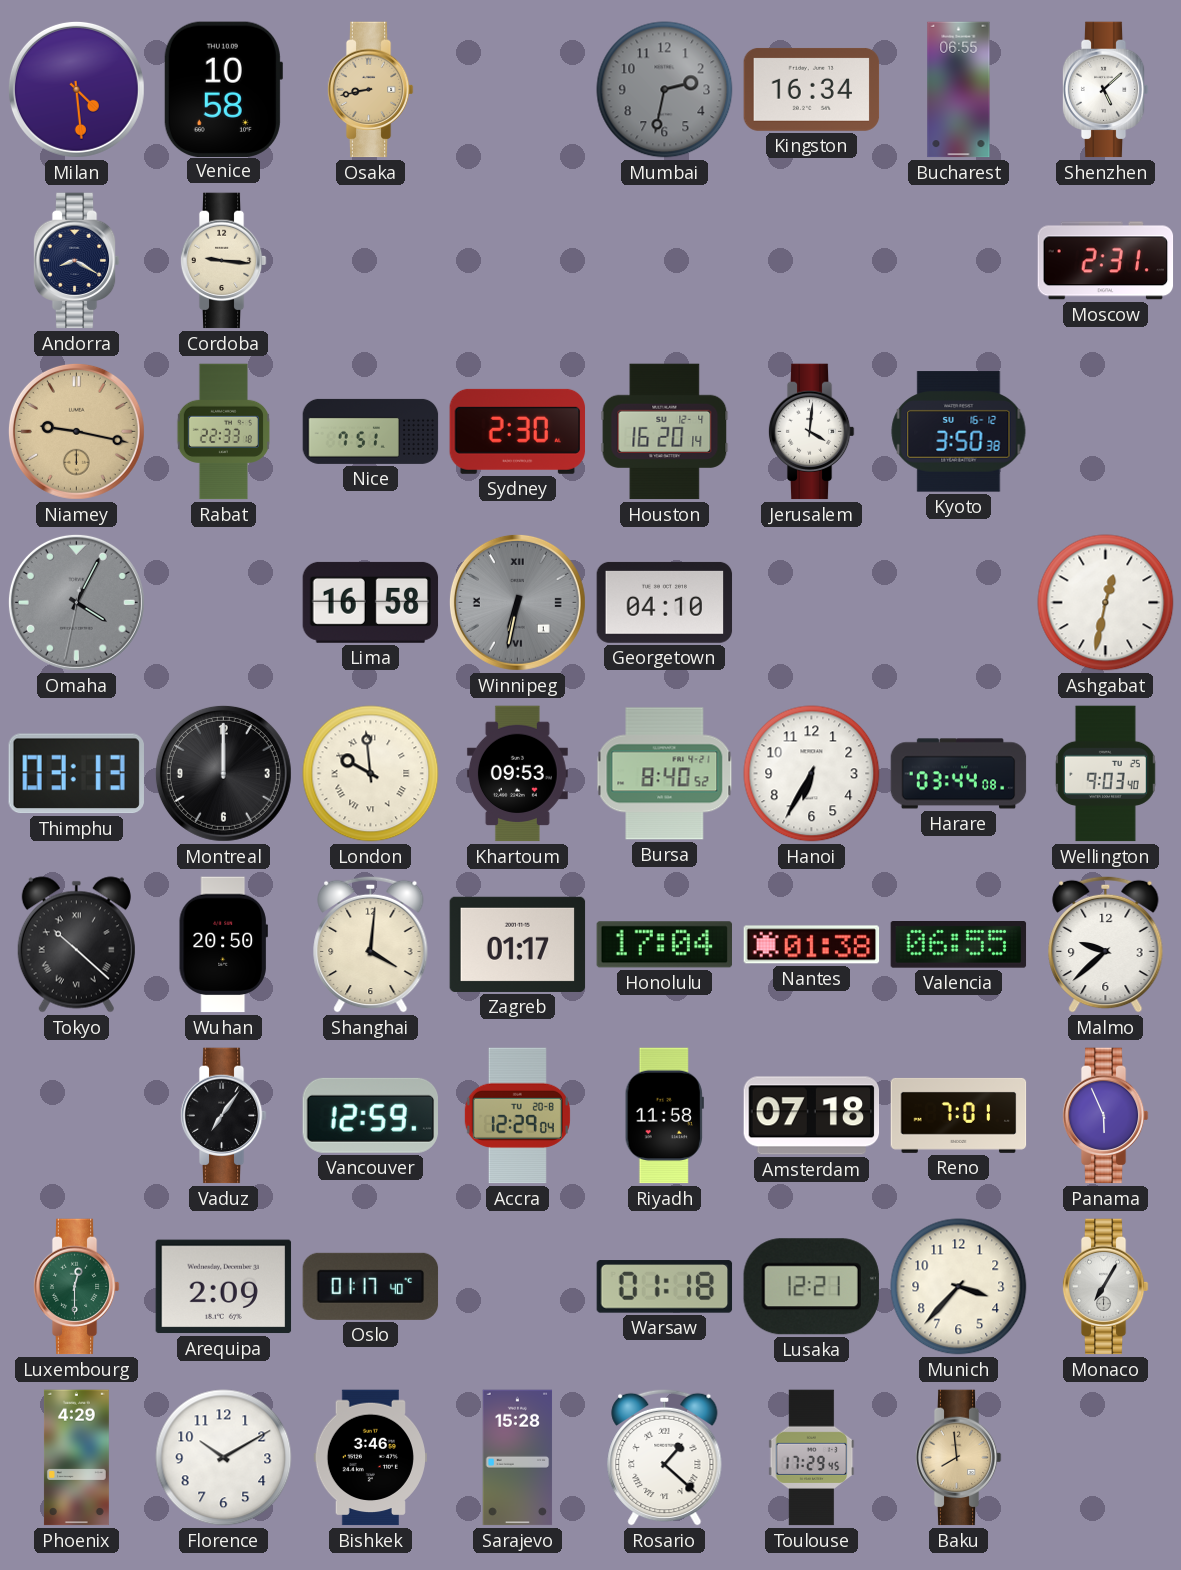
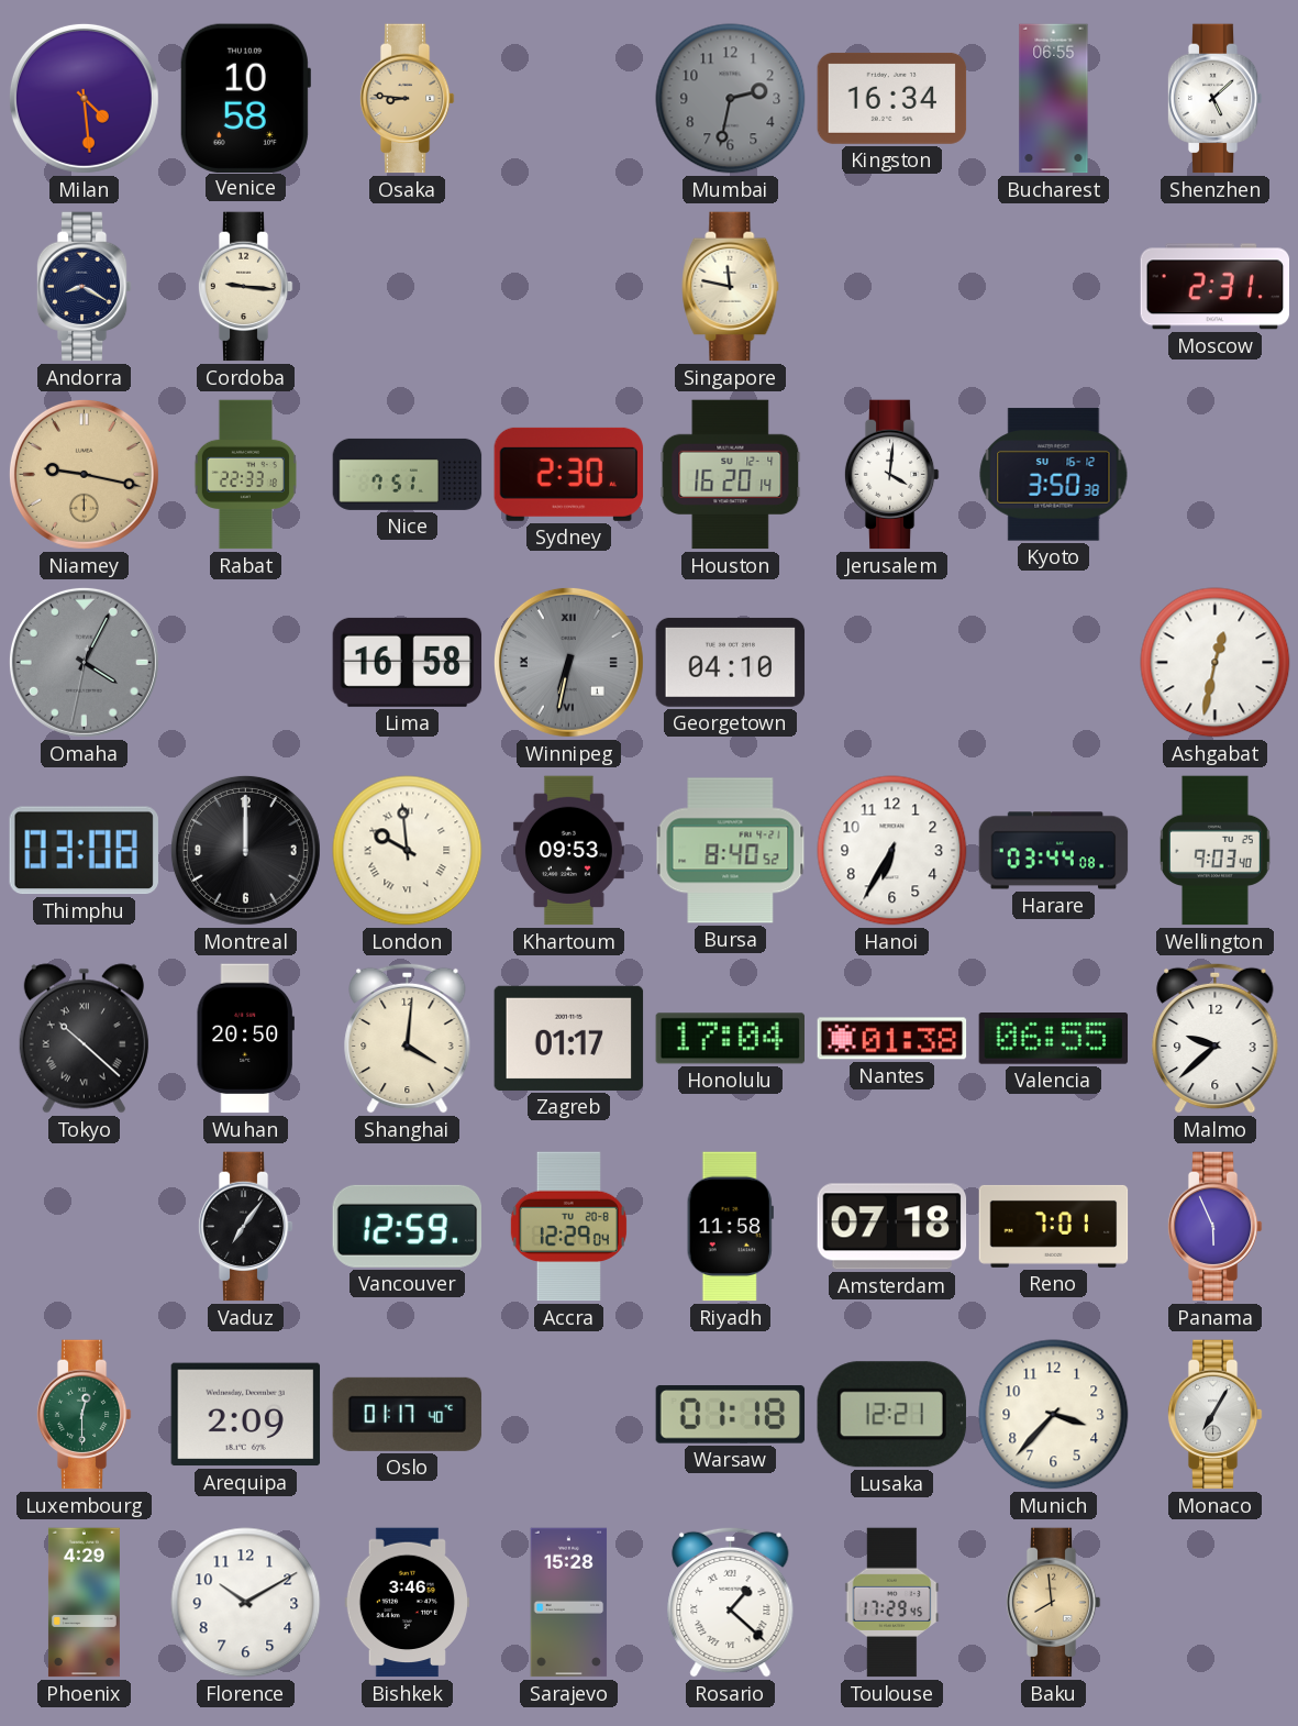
Osaka: 8:43 -> 8:46
Singapore: none -> 11:47
Thimphu: 03:13 -> 03:08
